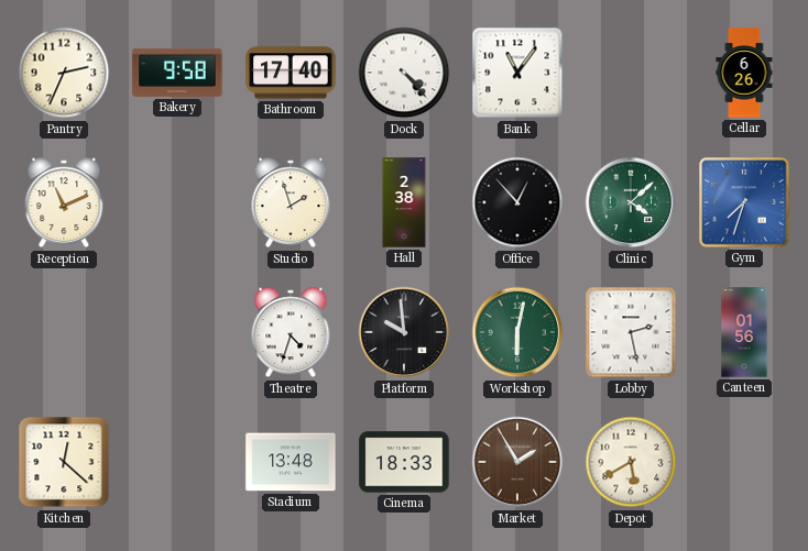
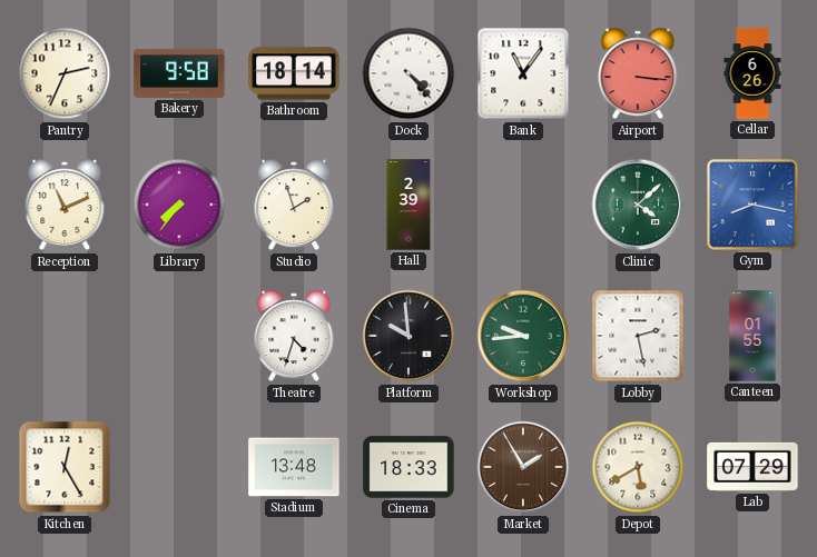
Bathroom: 17:40 -> 18:14
Airport: none -> 3:16
Library: none -> 7:36
Hall: 2:38 -> 2:39
Office: 12:53 -> none
Gym: 7:33 -> 8:17
Workshop: 6:02 -> 9:44
Canteen: 01:56 -> 01:55
Kitchen: 12:22 -> 12:25
Lab: none -> 07:29
